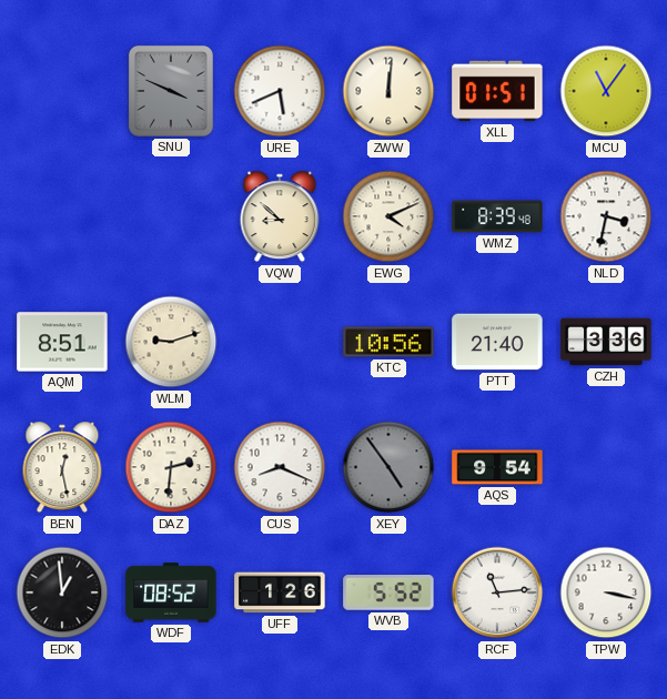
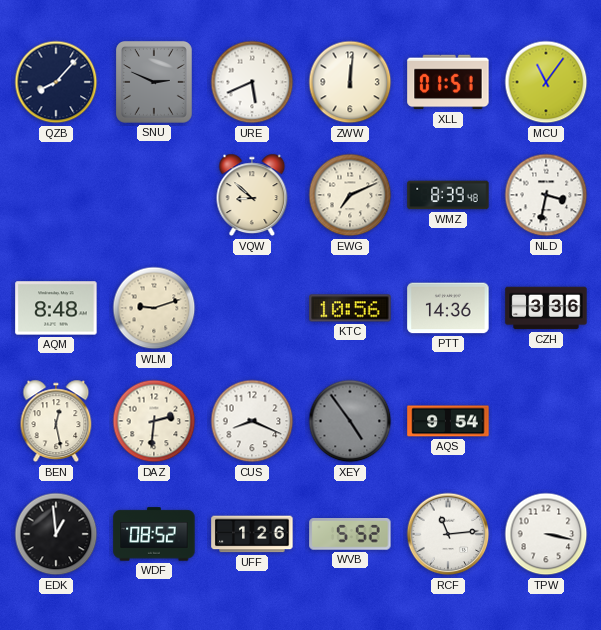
QZB: none -> 8:07
SNU: 3:49 -> 2:49
EWG: 4:11 -> 7:11
AQM: 8:51 -> 8:48
PTT: 21:40 -> 14:36
